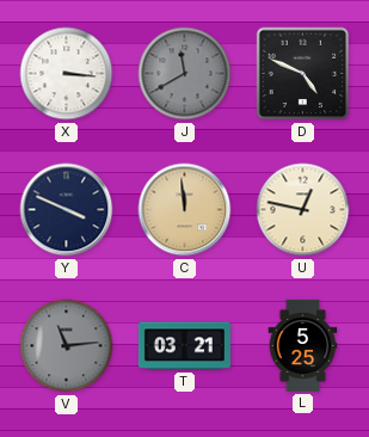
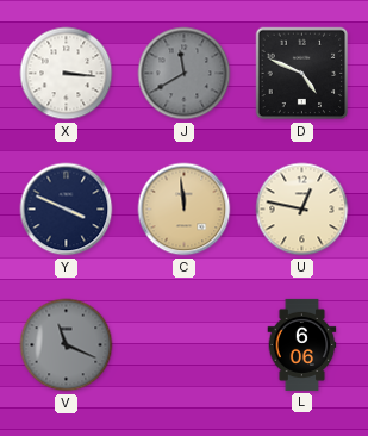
V: 11:14 -> 11:19
T: 03:21 -> none
L: 5:25 -> 6:06
